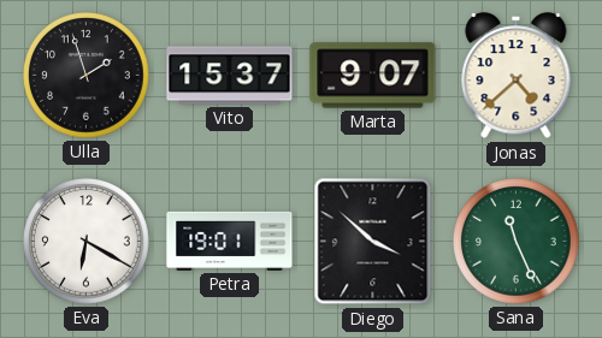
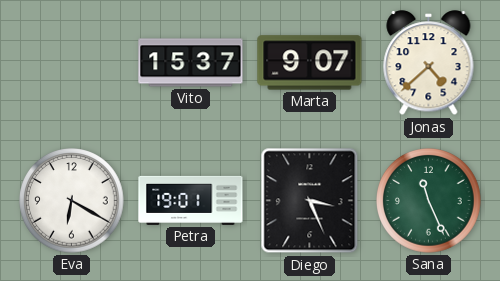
Ulla: 1:57 -> none
Diego: 3:52 -> 3:26
